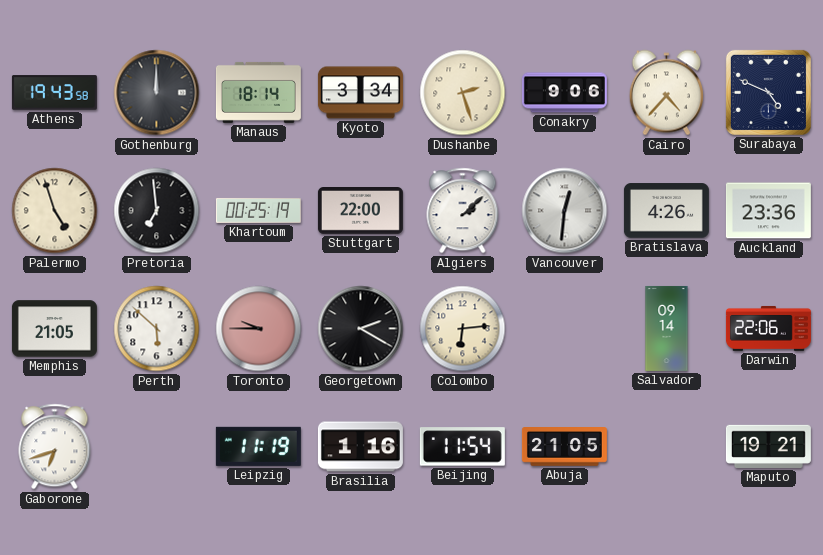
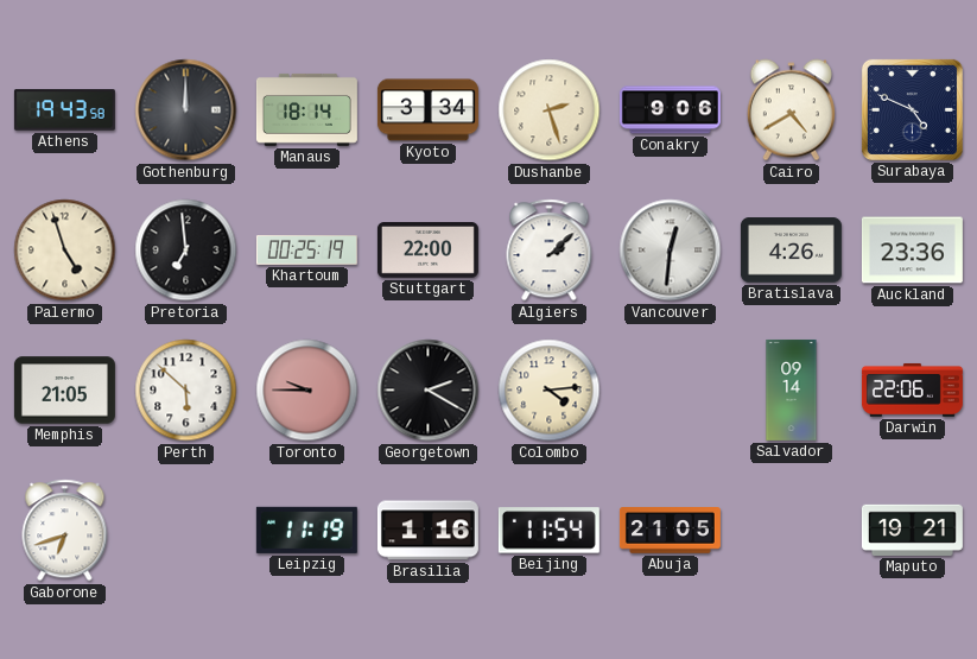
Cairo: 4:37 -> 4:40
Colombo: 6:14 -> 4:14
